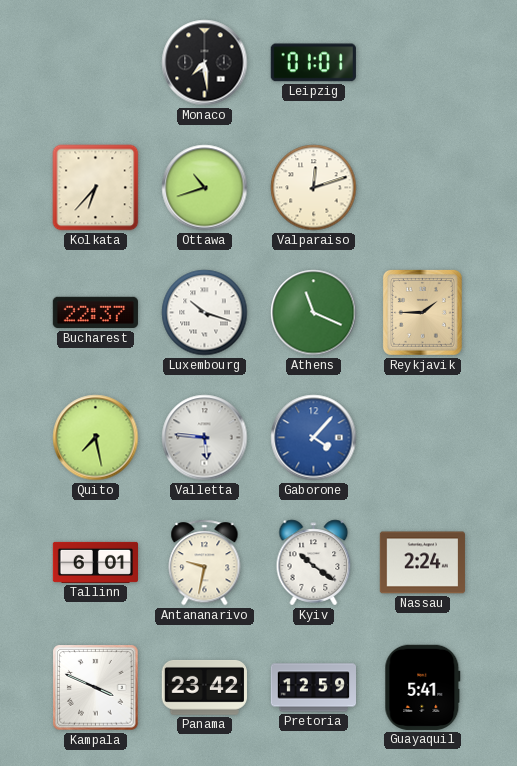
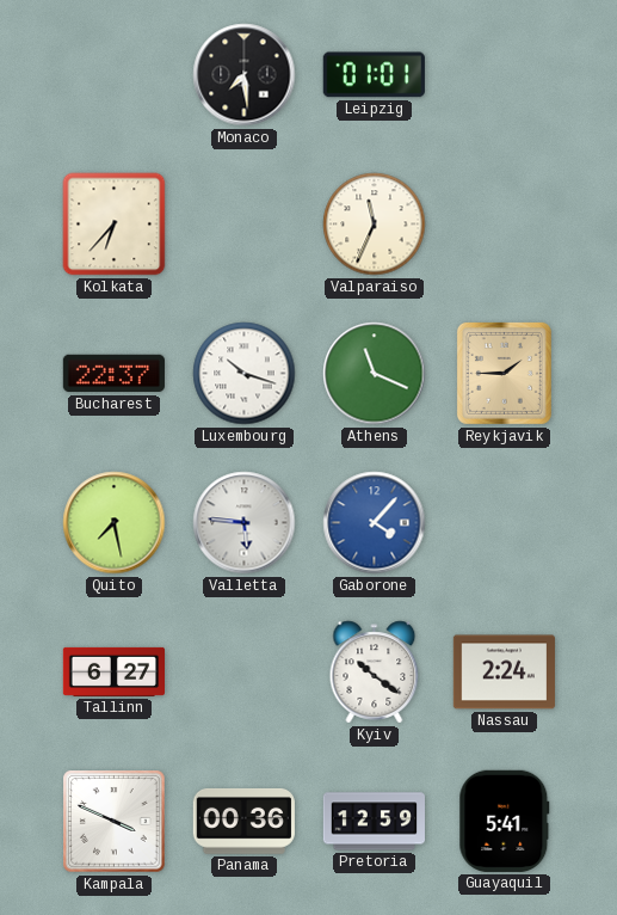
Ottawa: 10:42 -> none
Valparaiso: 12:12 -> 11:34
Tallinn: 6:01 -> 6:27
Antananarivo: 9:32 -> none
Panama: 23:42 -> 00:36
